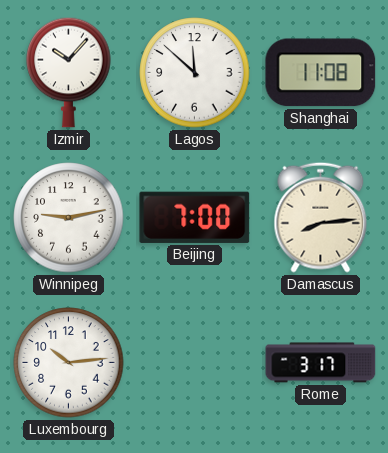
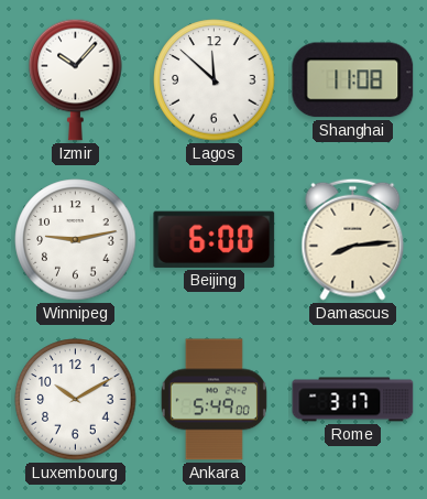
Beijing: 7:00 -> 6:00
Luxembourg: 10:14 -> 10:10
Ankara: none -> 5:49
